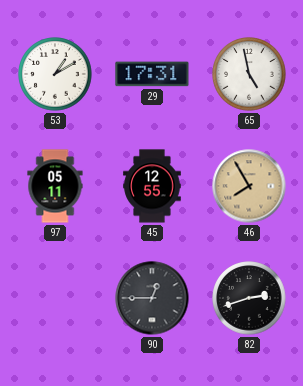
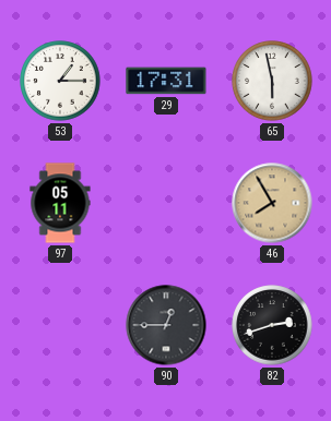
53: 1:10 -> 1:15
65: 4:58 -> 5:58
45: 12:55 -> none
